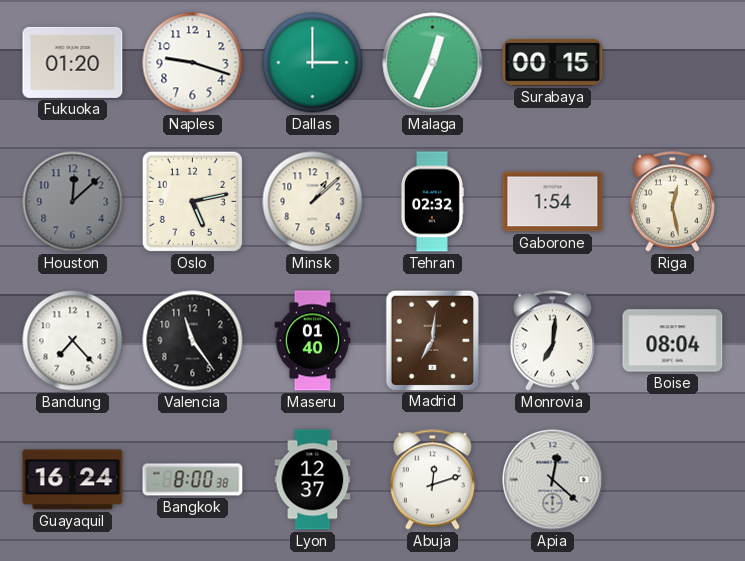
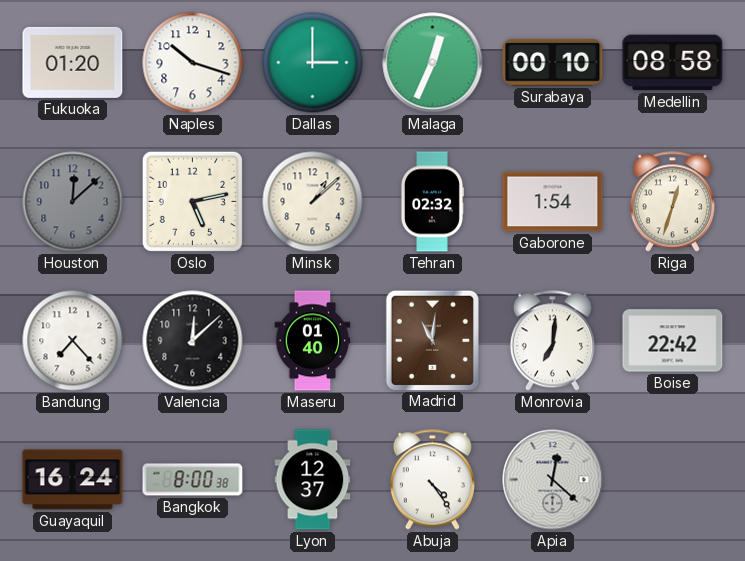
Naples: 9:18 -> 10:18
Surabaya: 00:15 -> 00:10
Medellin: none -> 08:58
Riga: 12:28 -> 12:33
Valencia: 11:24 -> 12:08
Madrid: 7:01 -> 11:01
Boise: 08:04 -> 22:42
Abuja: 12:12 -> 4:24
